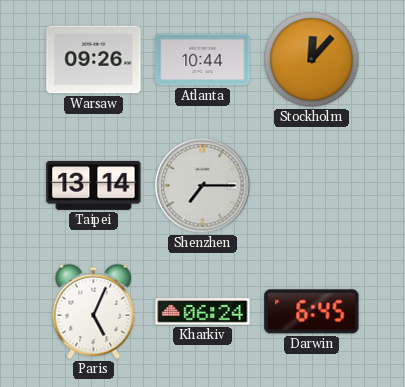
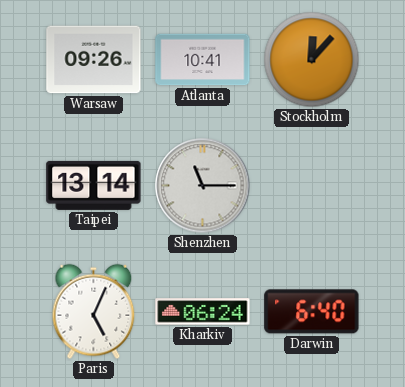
Atlanta: 10:44 -> 10:41
Shenzhen: 7:15 -> 11:15
Darwin: 6:45 -> 6:40
